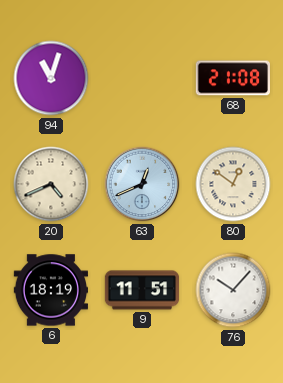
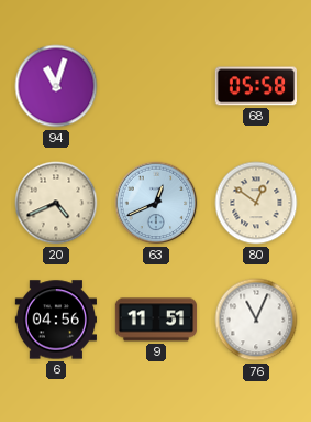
68: 21:08 -> 05:58
6: 18:19 -> 04:56
76: 10:07 -> 11:04
